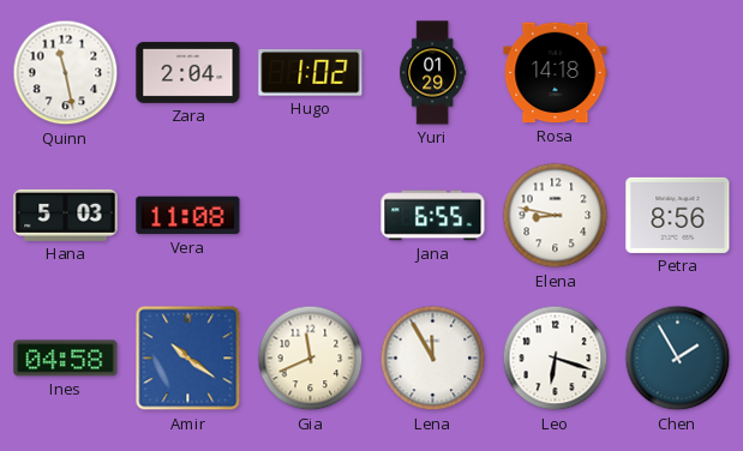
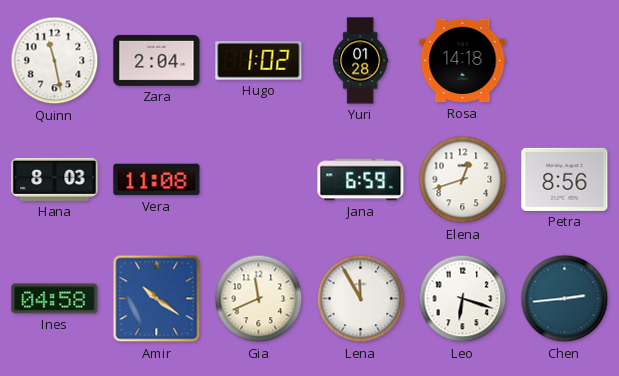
Yuri: 01:29 -> 01:28
Hana: 5:03 -> 8:03
Jana: 6:55 -> 6:59
Elena: 8:47 -> 12:42
Chen: 1:55 -> 2:44
